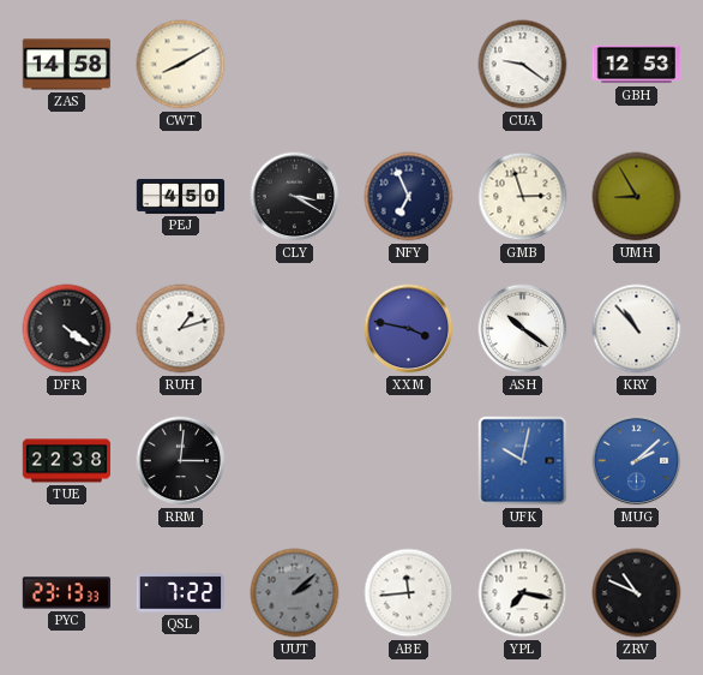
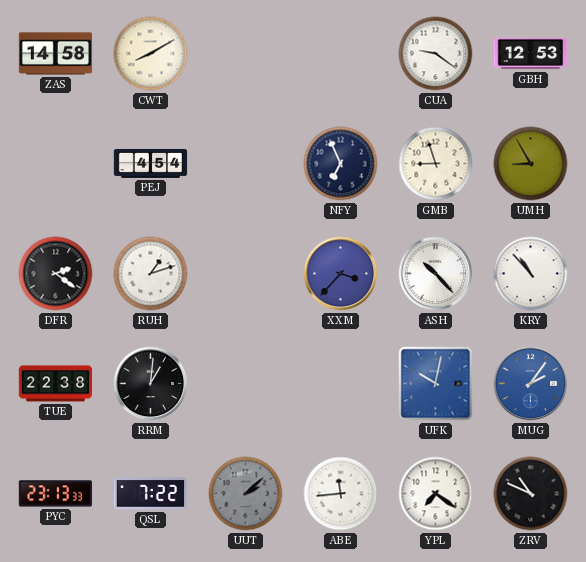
PEJ: 4:50 -> 4:54
CLY: 3:20 -> none
GMB: 2:57 -> 8:57
DFR: 4:21 -> 2:21
XXM: 3:47 -> 3:37
ASH: 10:21 -> 10:23
RRM: 3:01 -> 1:01
MUG: 2:08 -> 2:06
YPL: 7:17 -> 7:21
